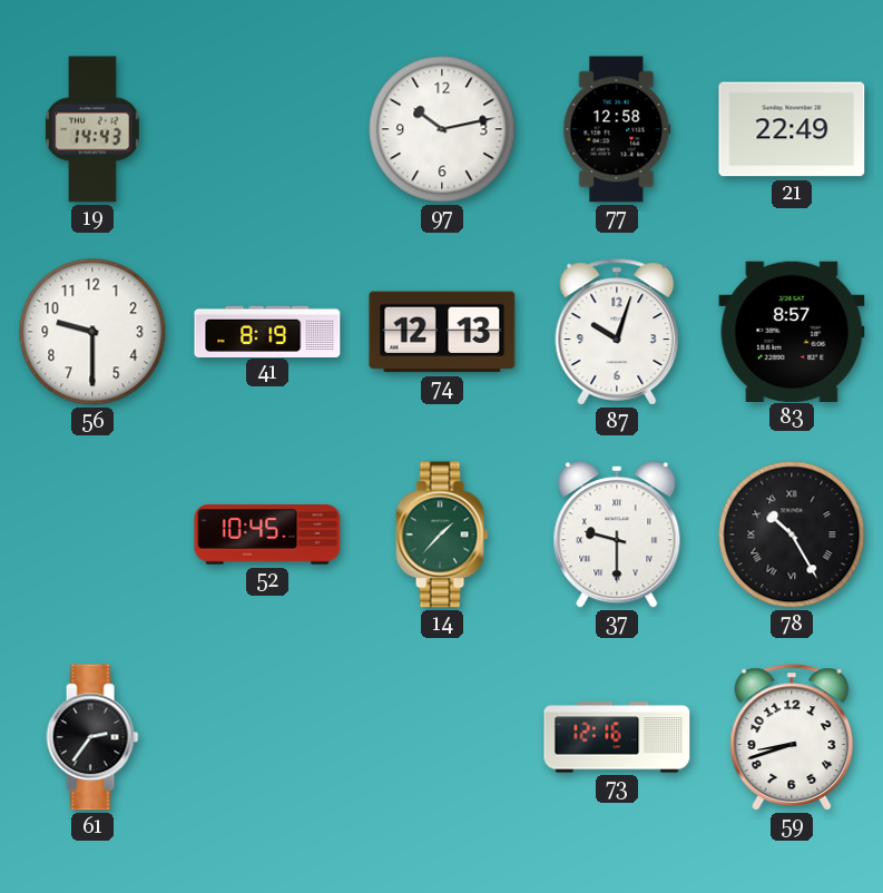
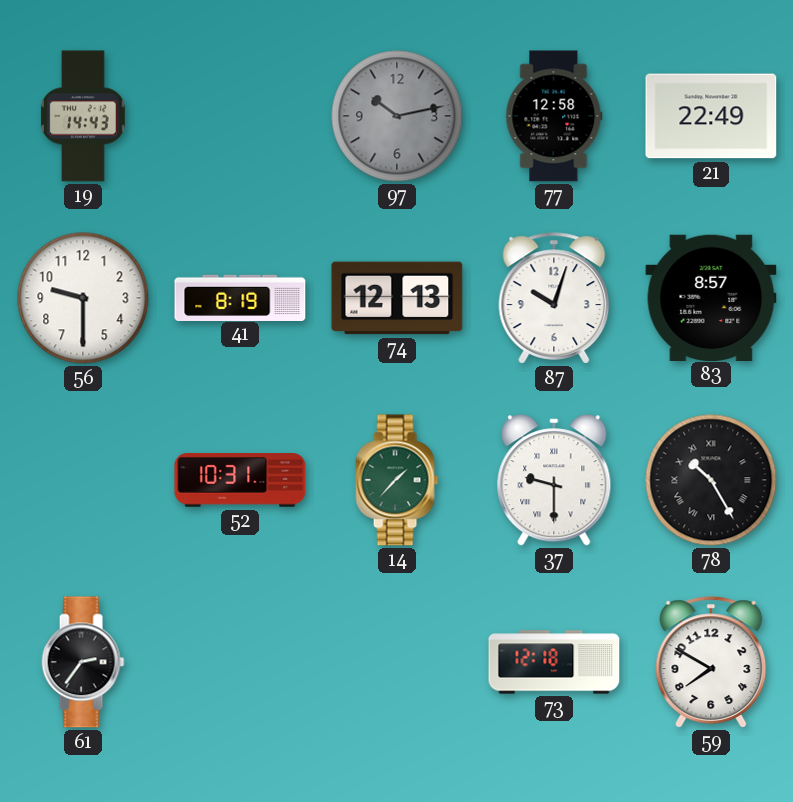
97 dial: white -> grey
52: 10:45 -> 10:31
73: 12:16 -> 12:18
59: 8:42 -> 7:50
